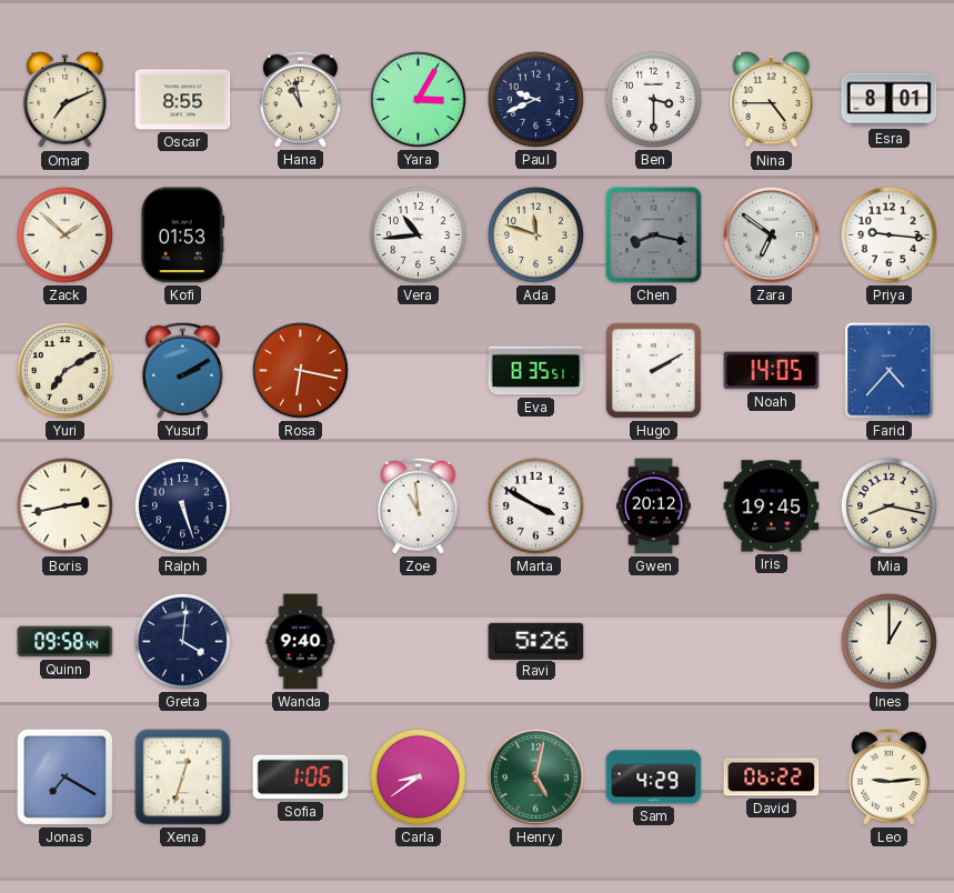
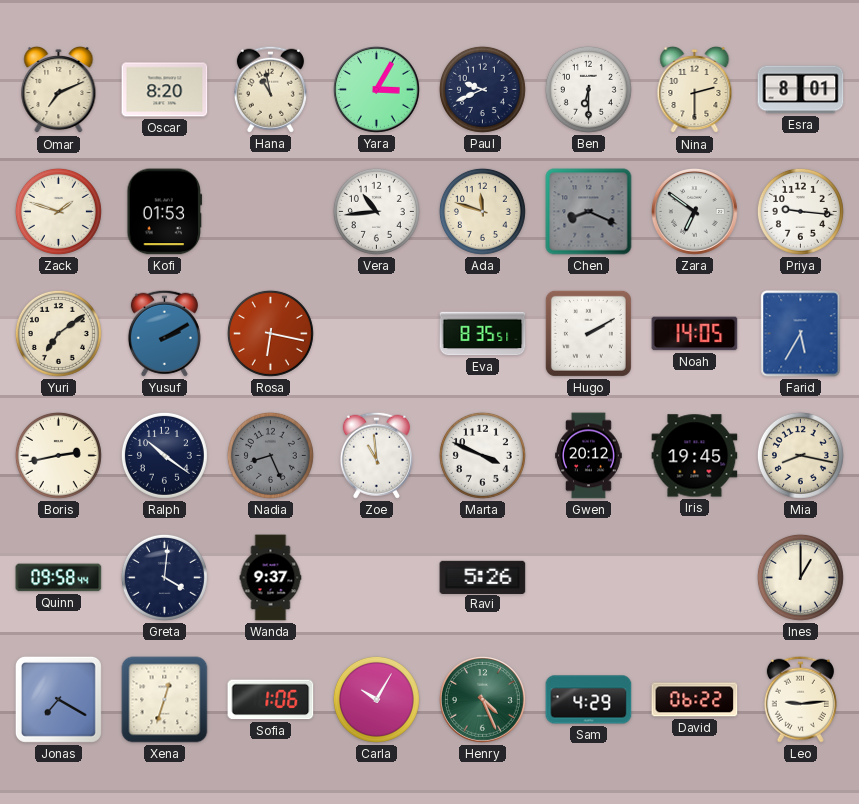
Oscar: 8:55 -> 8:20
Ben: 3:30 -> 6:30
Nina: 4:45 -> 2:30
Zack: 1:52 -> 1:48
Chen: 8:17 -> 8:19
Yuri: 7:10 -> 7:09
Farid: 4:37 -> 5:35
Ralph: 5:27 -> 10:21
Nadia: none -> 8:26
Marta: 3:50 -> 3:49
Wanda: 9:40 -> 9:37
Carla: 8:39 -> 10:05
Henry: 5:02 -> 4:26
